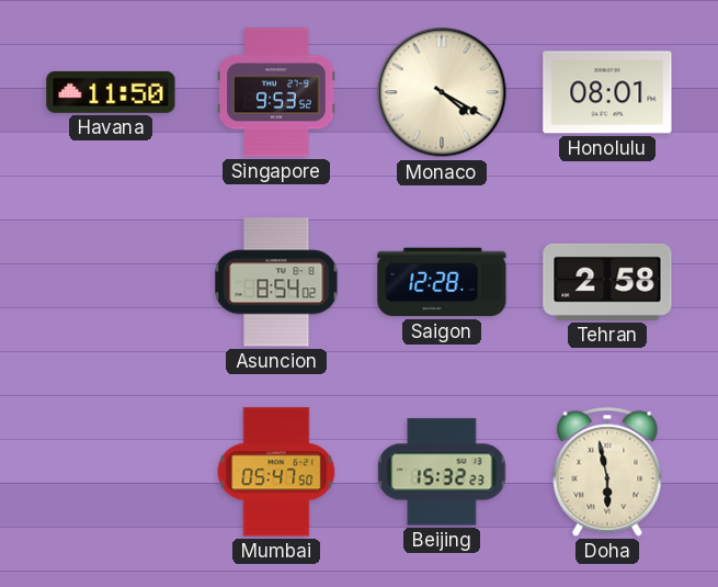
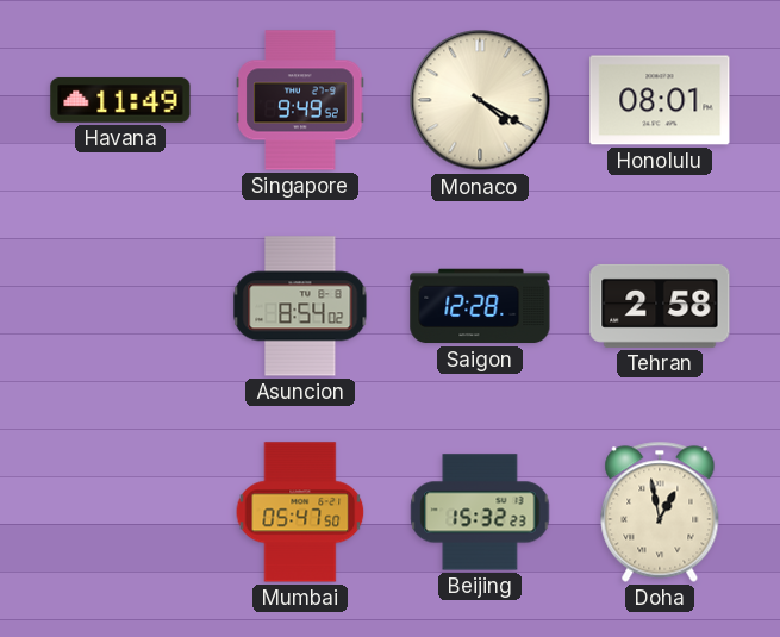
Havana: 11:50 -> 11:49
Singapore: 9:53 -> 9:49
Doha: 5:58 -> 12:58
